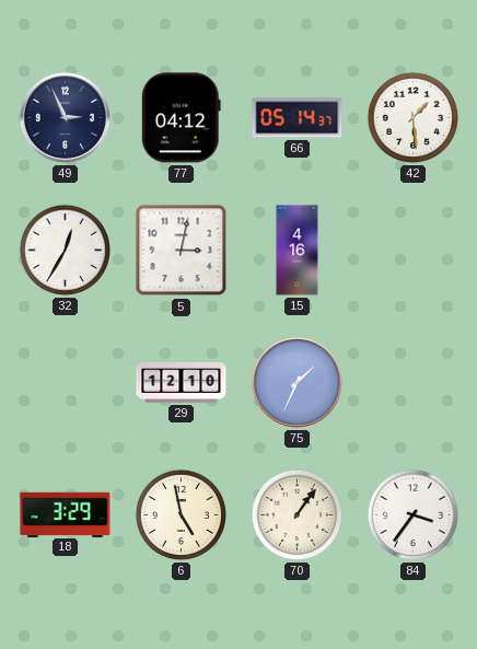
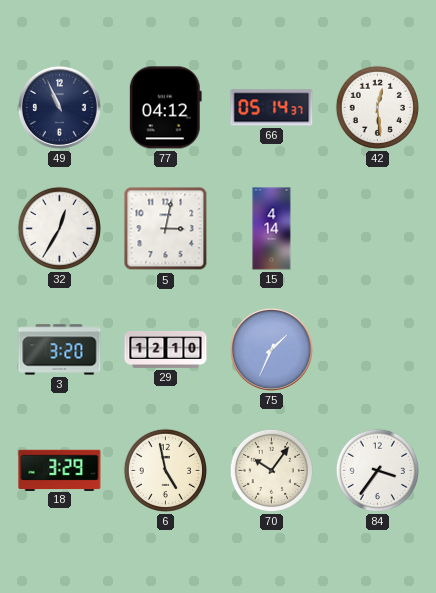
49: 2:56 -> 10:56
42: 1:29 -> 12:29
15: 4:16 -> 4:14
3: none -> 3:20
70: 1:06 -> 10:06
